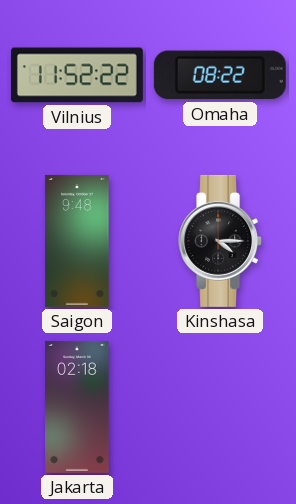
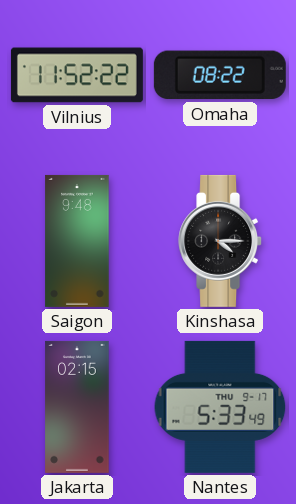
Jakarta: 02:18 -> 02:15
Nantes: none -> 5:33
